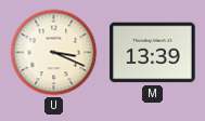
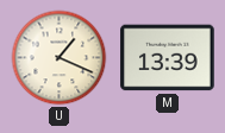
U: 3:19 -> 1:19
